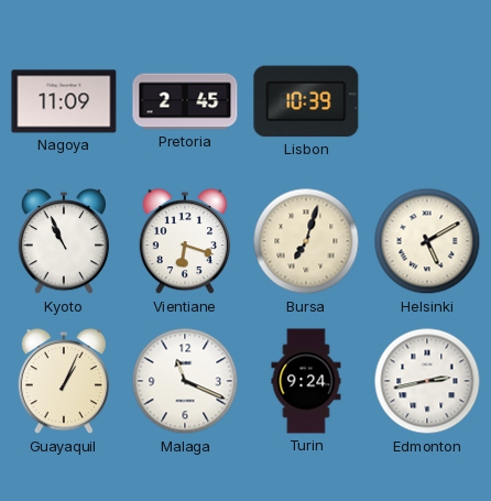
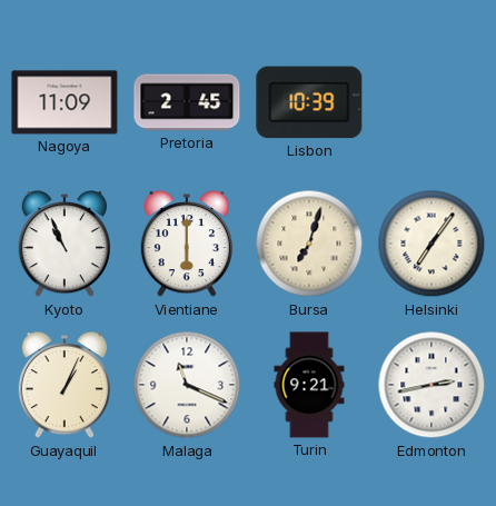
Vientiane: 6:18 -> 6:00
Helsinki: 5:10 -> 7:06
Turin: 9:24 -> 9:21
